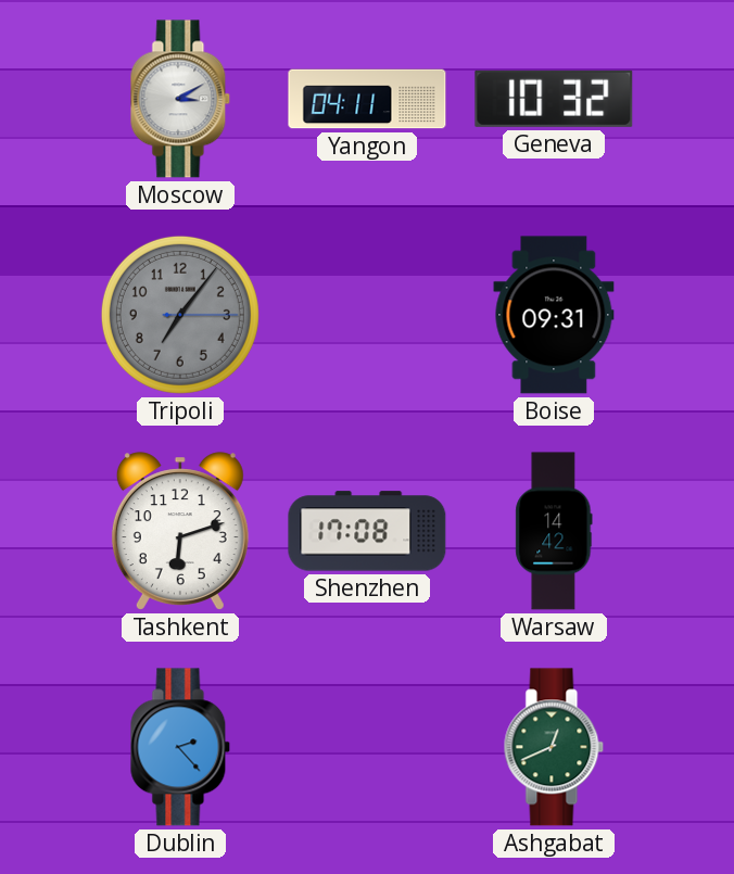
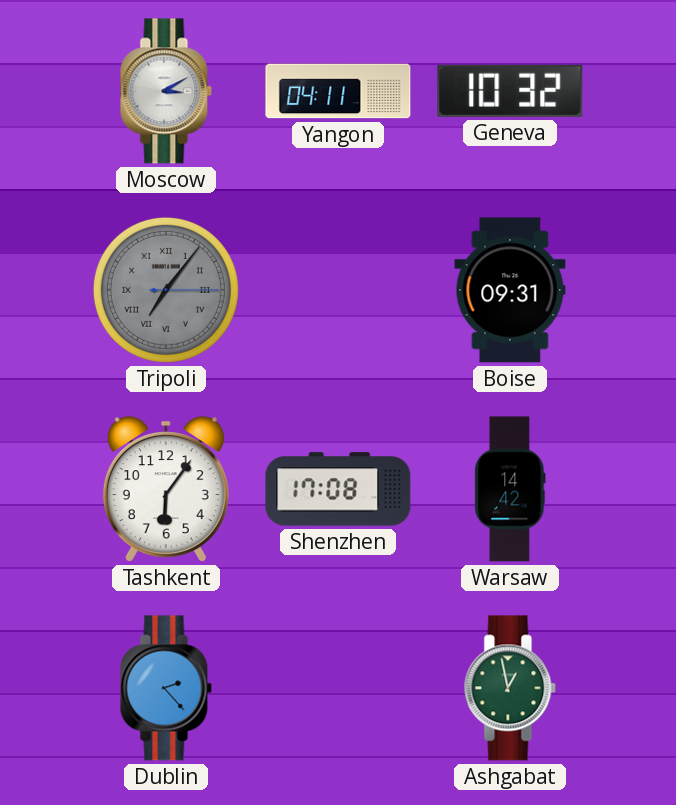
Tripoli numerals: Arabic -> Roman
Tashkent: 6:12 -> 6:06
Ashgabat: 12:41 -> 12:58
